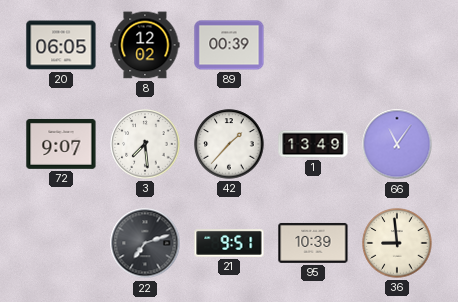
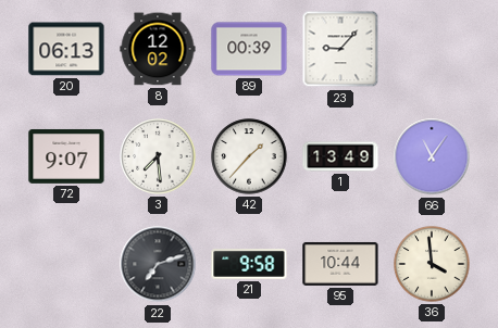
20: 06:05 -> 06:13
23: none -> 9:07
21: 9:51 -> 9:58
95: 10:39 -> 10:44
36: 8:59 -> 3:59
